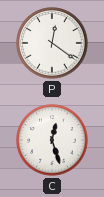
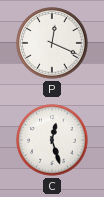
P: 12:21 -> 12:19
